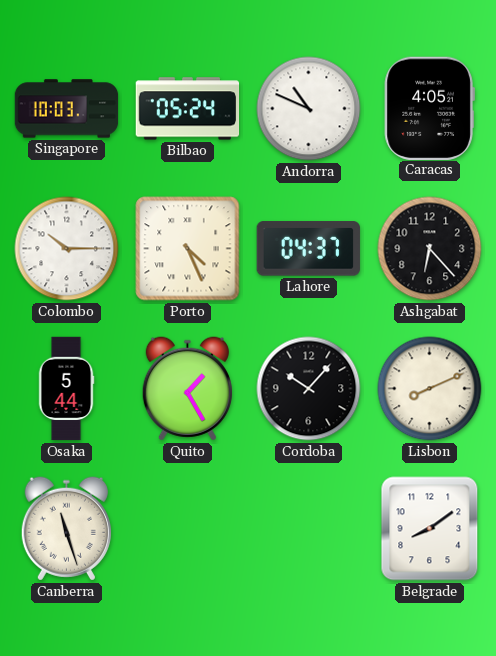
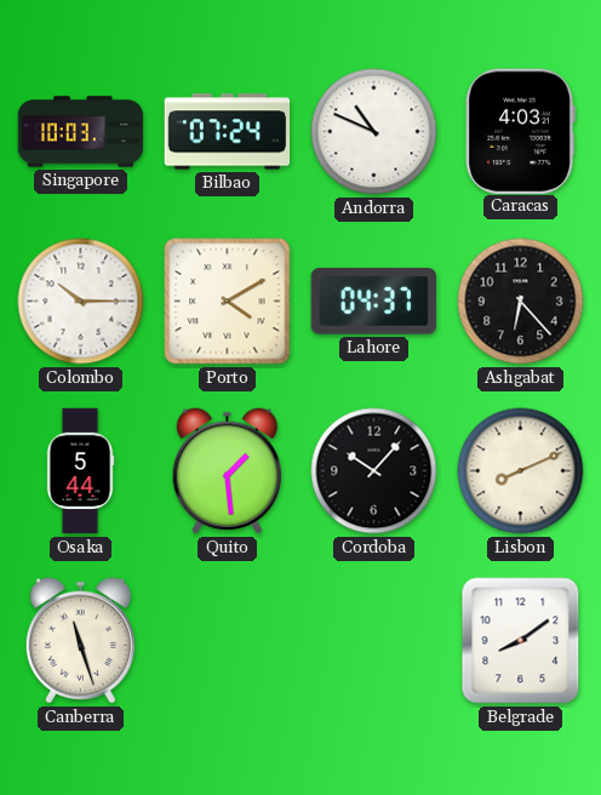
Bilbao: 05:24 -> 07:24
Caracas: 4:05 -> 4:03
Porto: 4:26 -> 4:10
Quito: 1:25 -> 1:29
